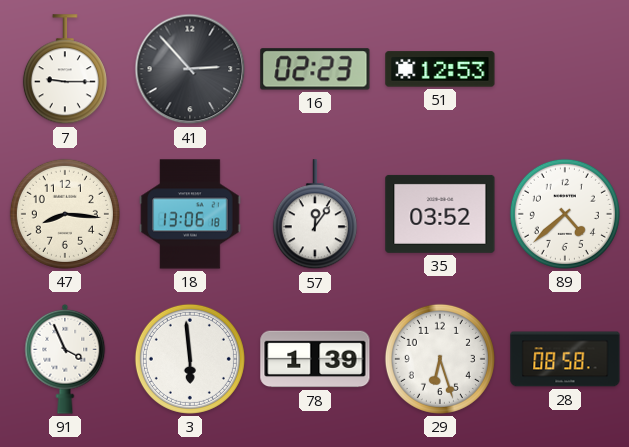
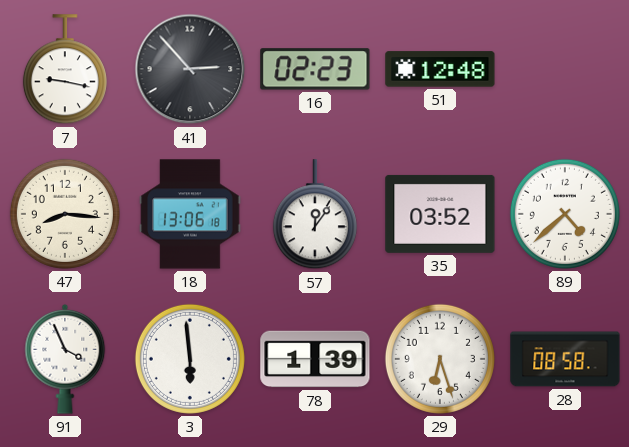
7: 9:15 -> 9:17
51: 12:53 -> 12:48
